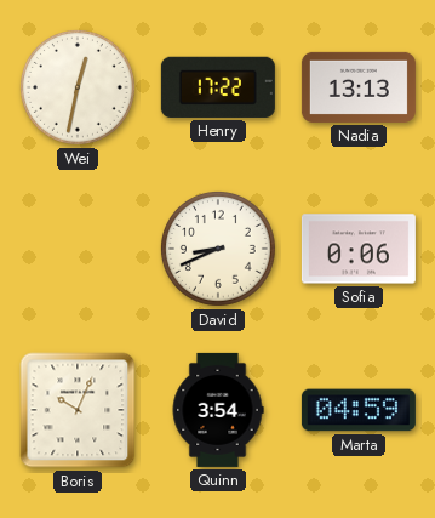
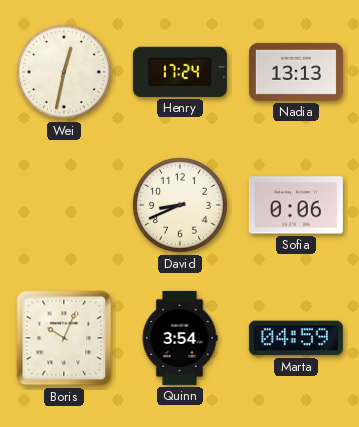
Henry: 17:22 -> 17:24
